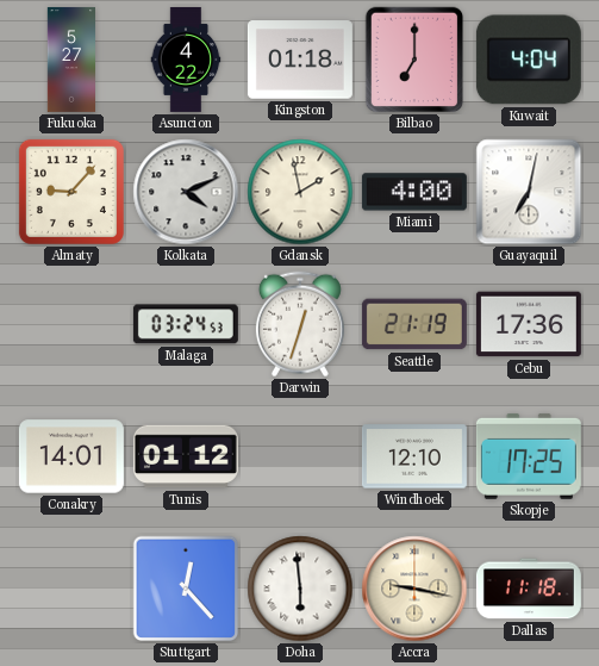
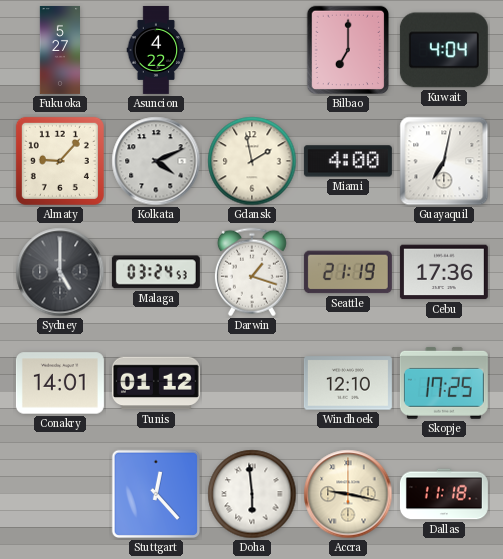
Kingston: 01:18 -> none
Sydney: none -> 5:00
Darwin: 12:33 -> 1:18
